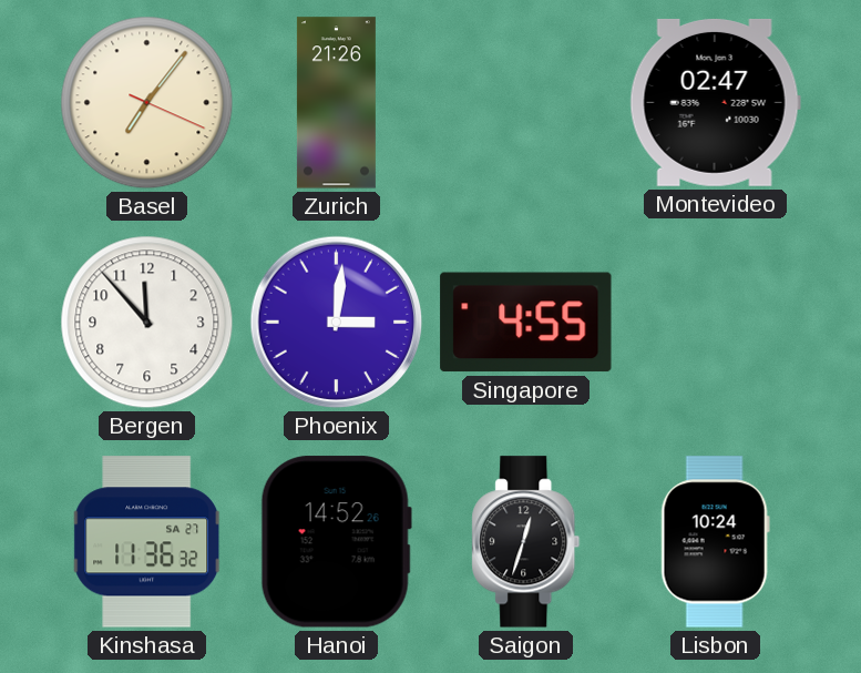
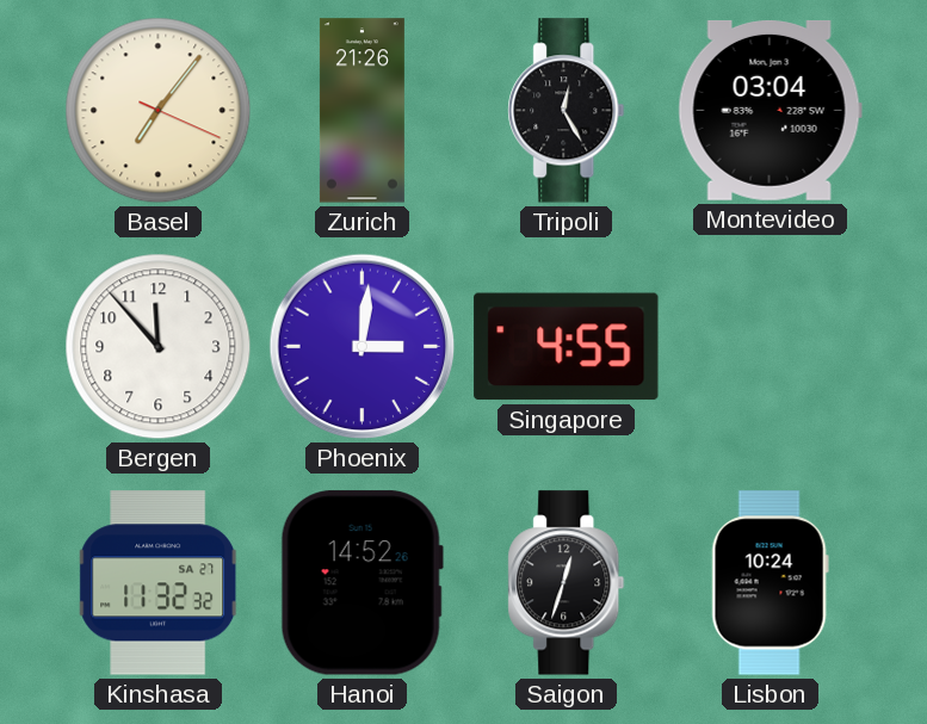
Tripoli: none -> 12:25
Montevideo: 02:47 -> 03:04
Kinshasa: 11:36 -> 11:32
